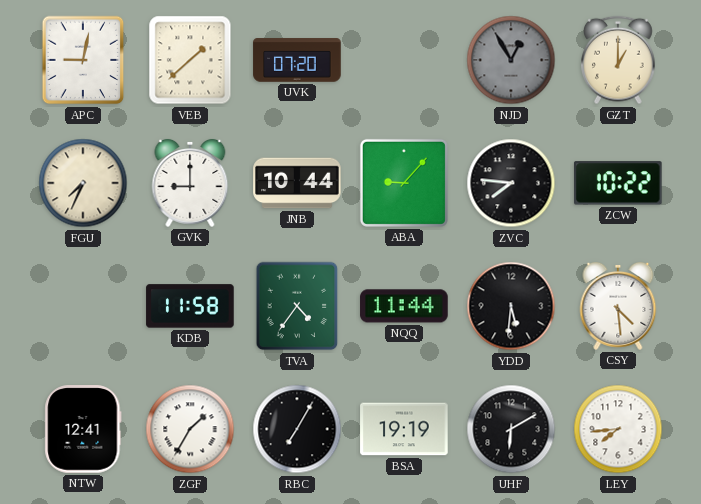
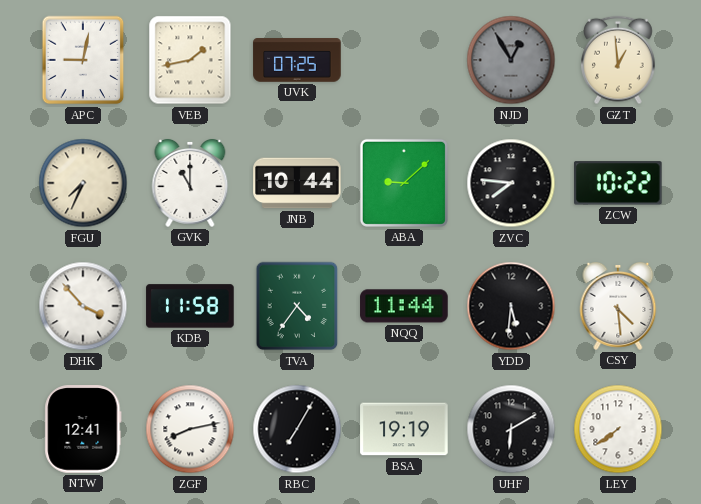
VEB: 1:38 -> 1:43
UVK: 07:20 -> 07:25
GZT: 1:00 -> 12:59
GVK: 9:00 -> 11:00
ABA: 9:07 -> 9:08
DHK: none -> 3:53
ZGF: 1:35 -> 8:13
LEY: 7:44 -> 7:39
